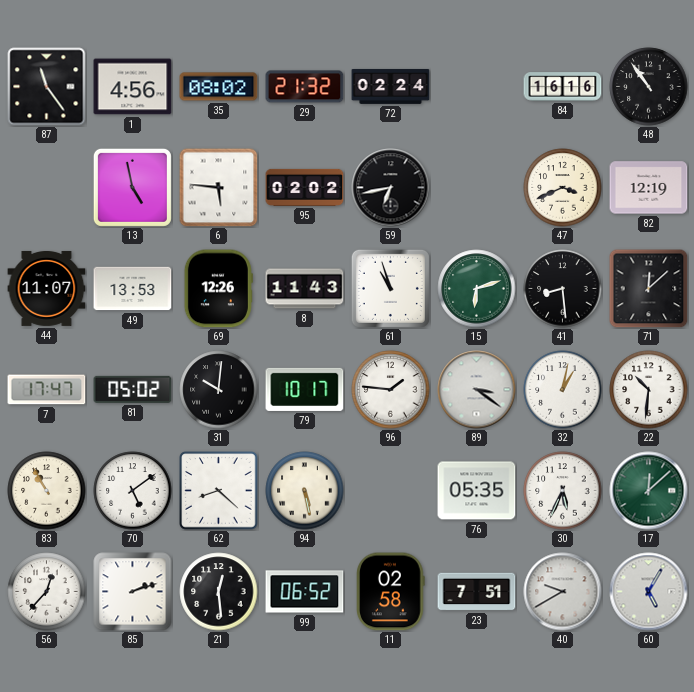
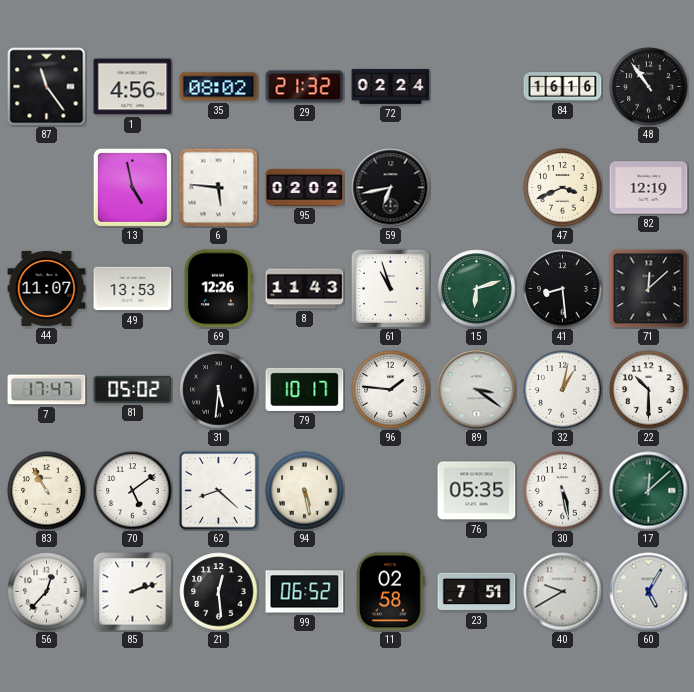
31: 10:01 -> 5:31
22: 10:31 -> 10:30
30: 5:34 -> 5:28
